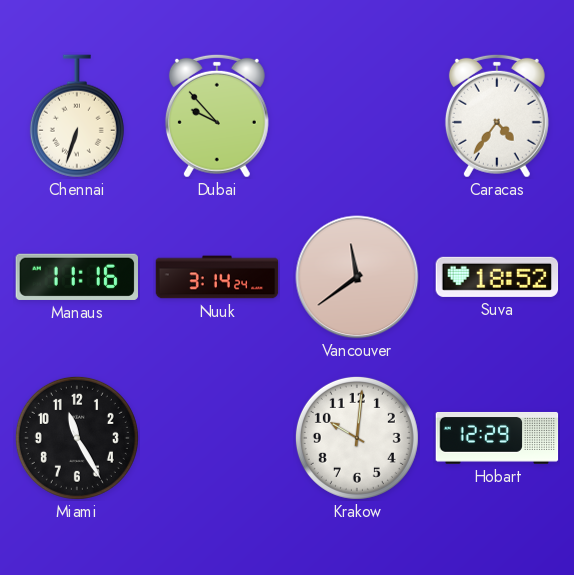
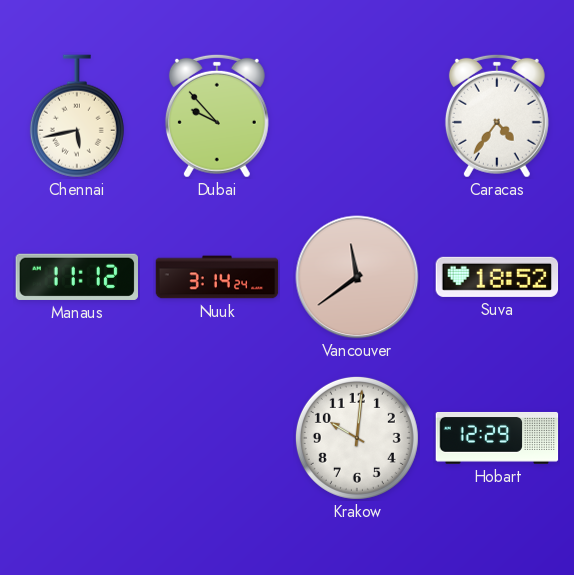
Chennai: 6:33 -> 5:43
Manaus: 11:16 -> 11:12
Miami: 11:25 -> none
